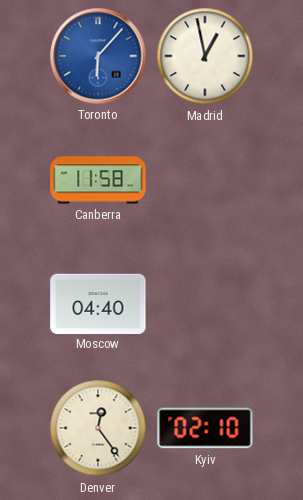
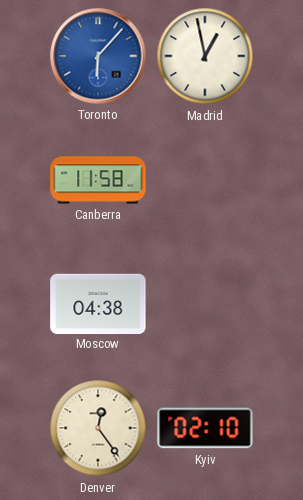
Moscow: 04:40 -> 04:38
